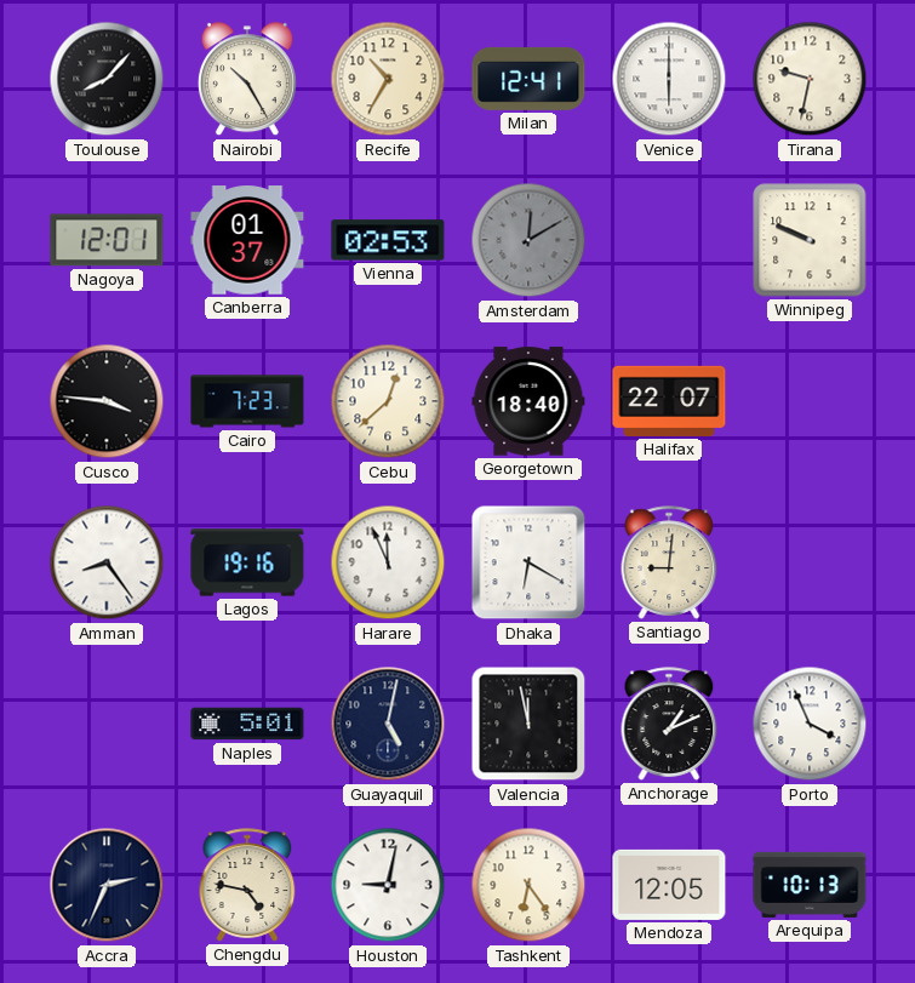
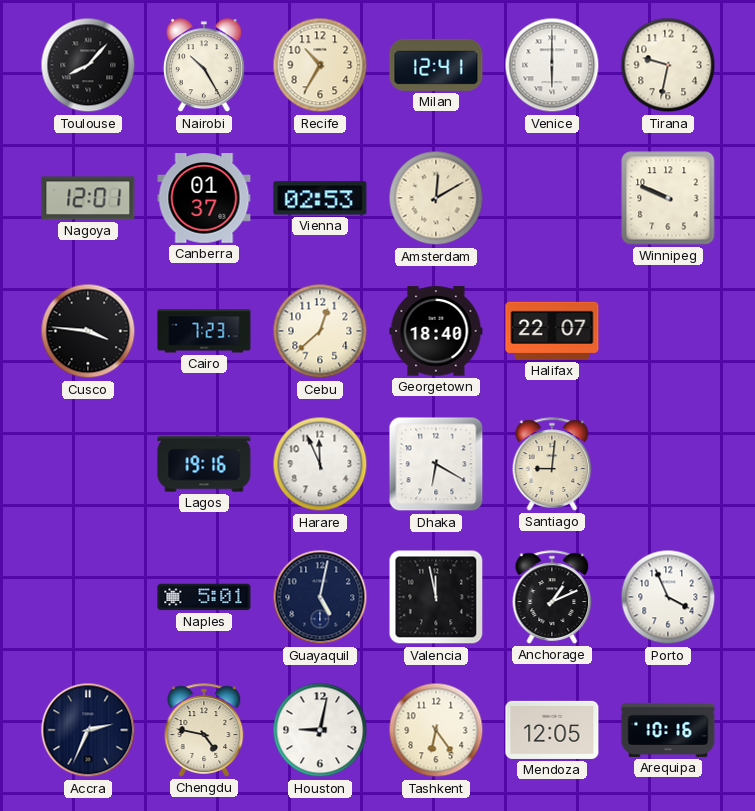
Amsterdam dial: grey -> cream
Amman: 8:24 -> none
Arequipa: 10:13 -> 10:16
